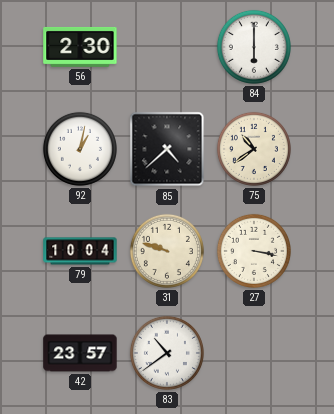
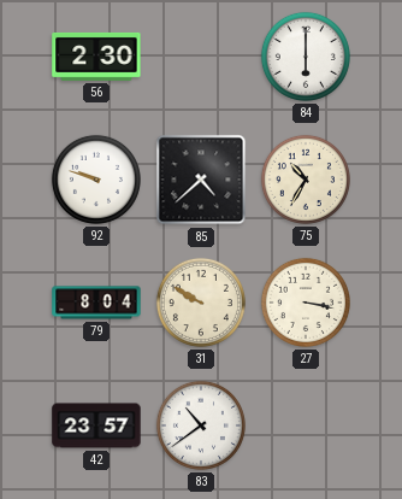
92: 1:02 -> 9:48
75: 10:39 -> 10:35
79: 10:04 -> 8:04
31: 9:48 -> 9:50
